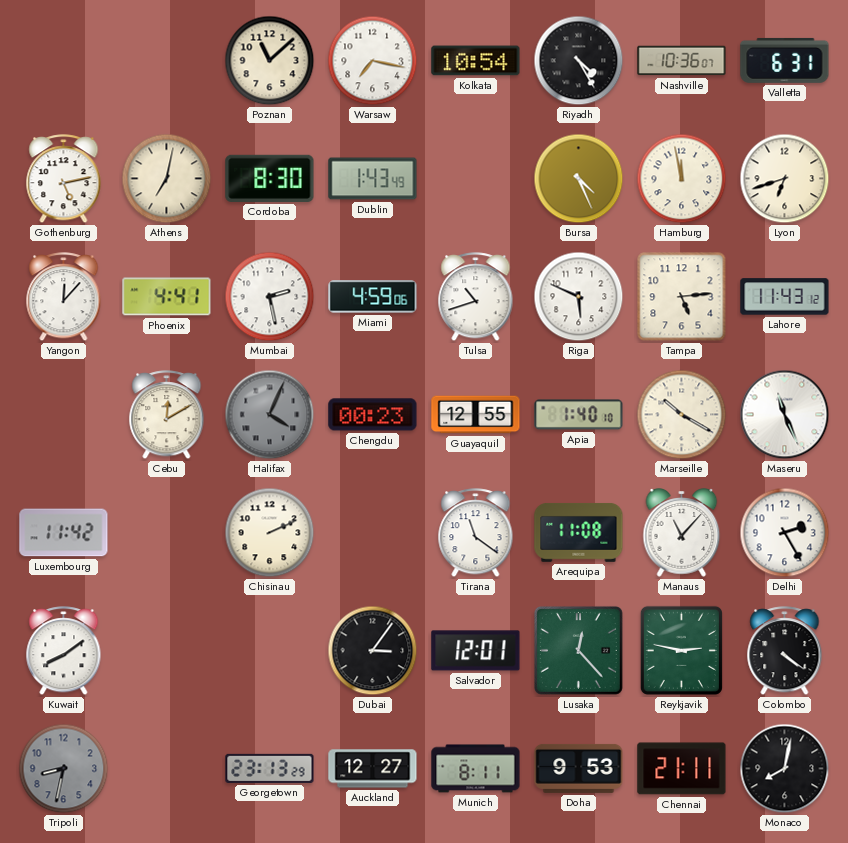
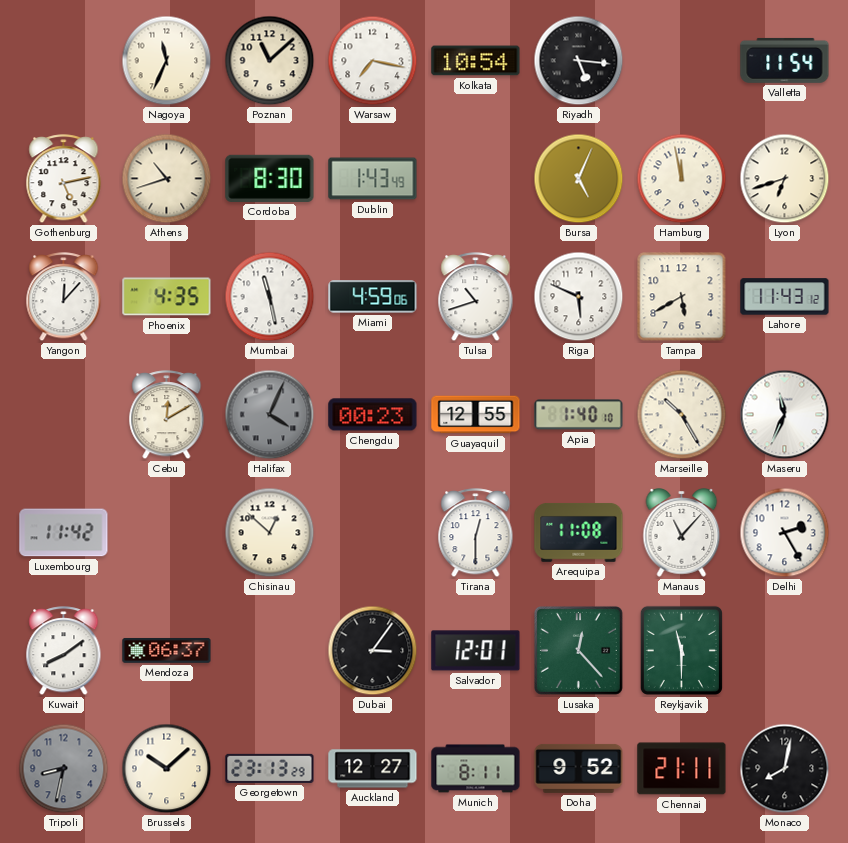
Nagoya: none -> 11:34
Riyadh: 4:25 -> 5:16
Nashville: 10:36 -> none
Valletta: 6:31 -> 11:54
Athens: 7:02 -> 10:42
Bursa: 4:26 -> 5:04
Phoenix: 4:41 -> 4:35
Mumbai: 2:28 -> 11:28
Tampa: 5:14 -> 5:40
Marseille: 10:20 -> 10:25
Maseru: 11:26 -> 11:34
Chisinau: 2:11 -> 12:52
Tirana: 11:21 -> 12:30
Mendoza: none -> 06:37
Reykjavik: 2:47 -> 11:30
Colombo: 4:21 -> none
Brussels: none -> 10:08
Doha: 9:53 -> 9:52
